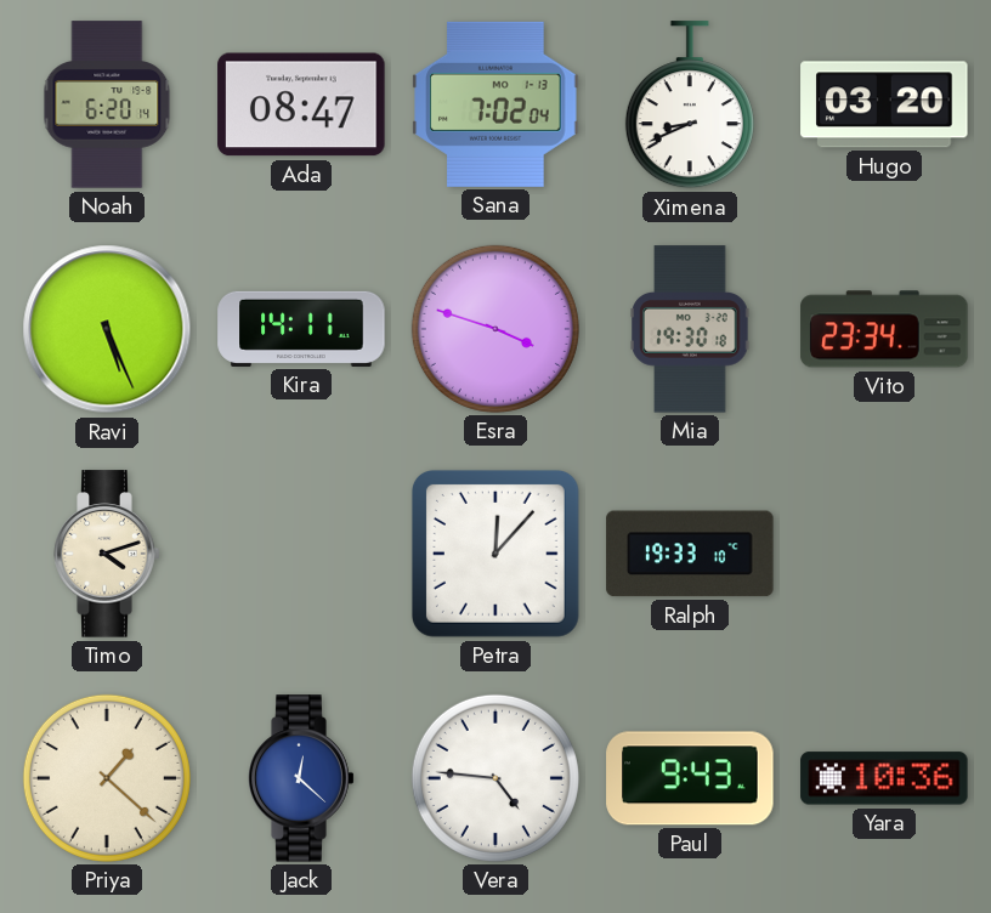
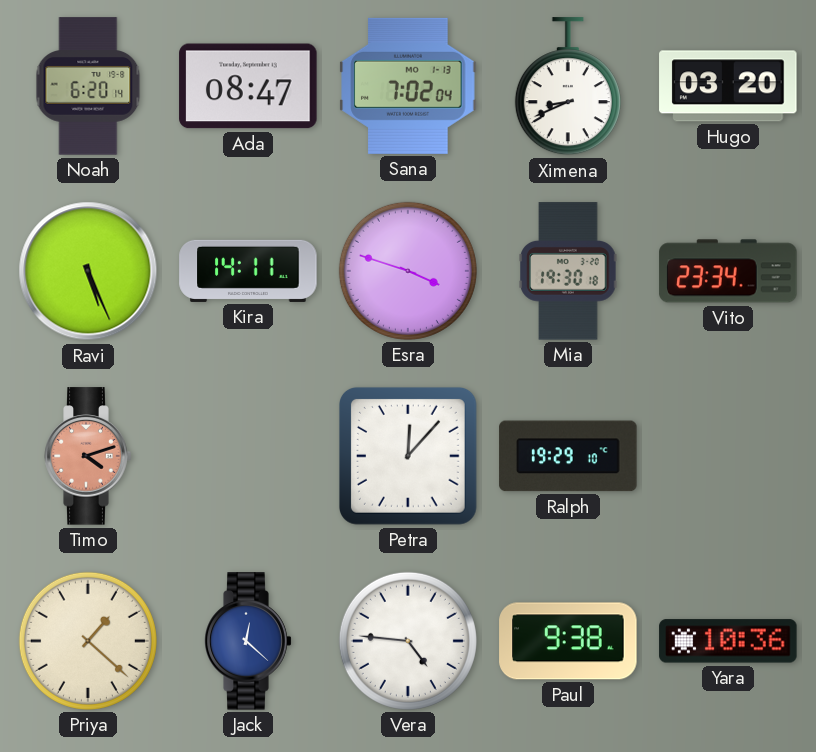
Timo dial: cream -> salmon
Ralph: 19:33 -> 19:29
Paul: 9:43 -> 9:38
